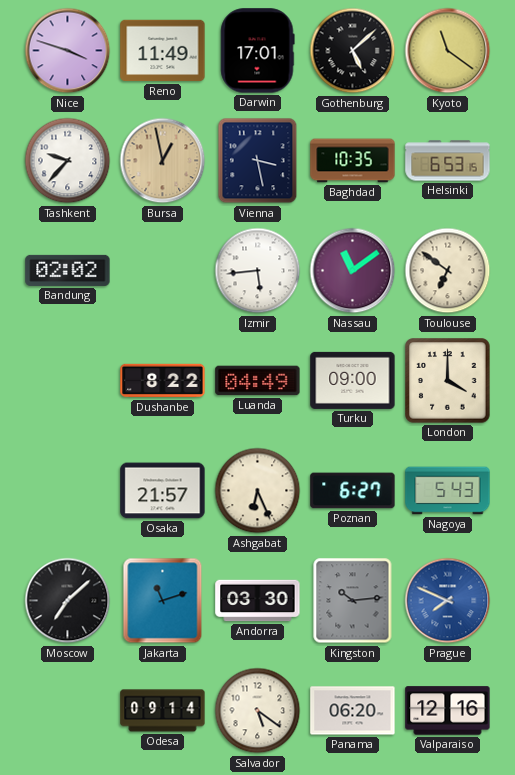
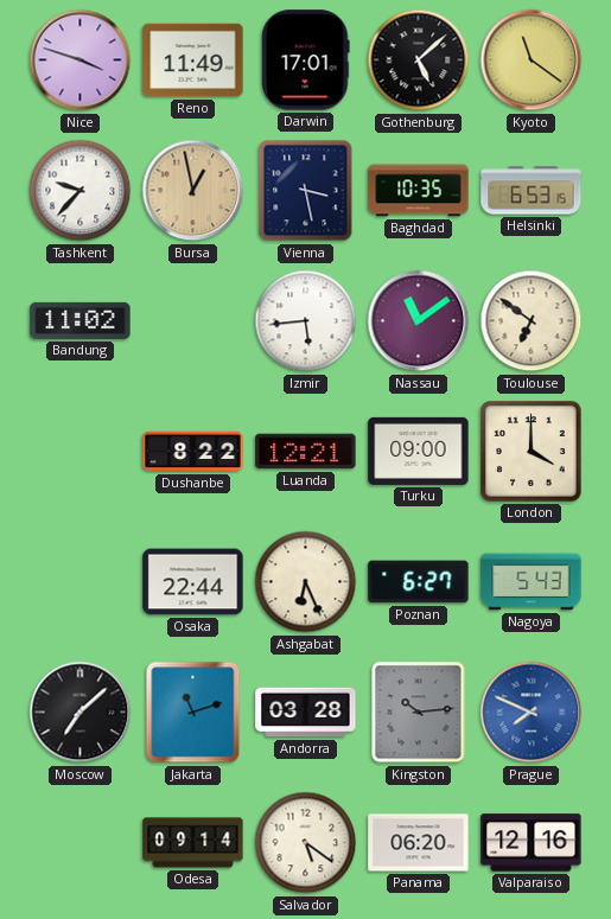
Bandung: 02:02 -> 11:02
Luanda: 04:49 -> 12:21
Osaka: 21:57 -> 22:44
Andorra: 03:30 -> 03:28
